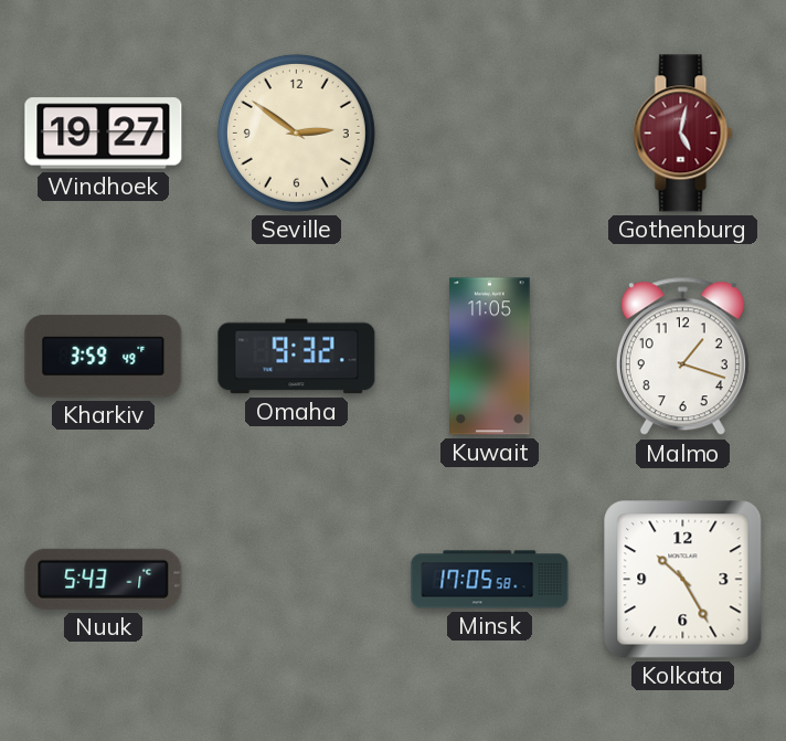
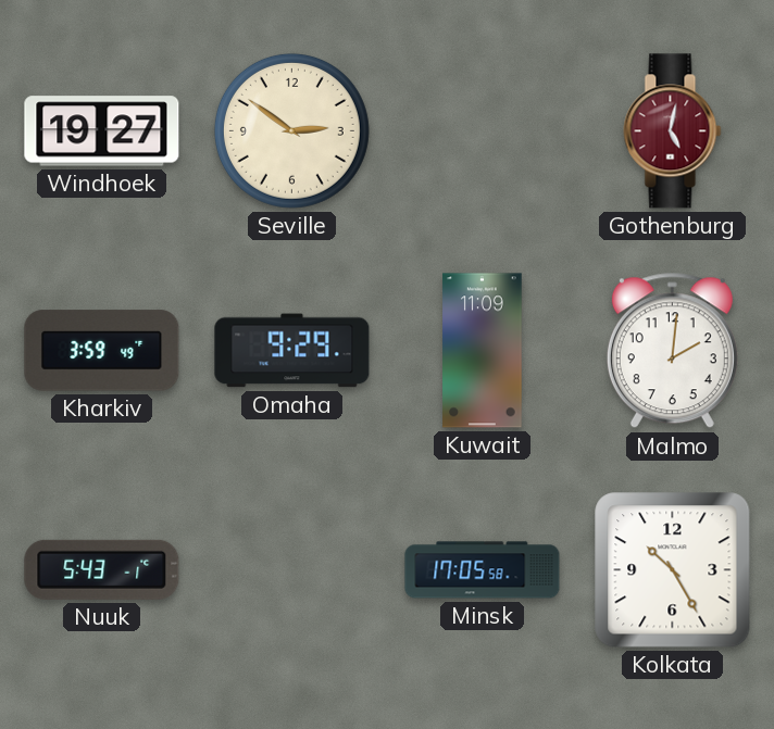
Omaha: 9:32 -> 9:29
Kuwait: 11:05 -> 11:09
Malmo: 1:18 -> 2:01
